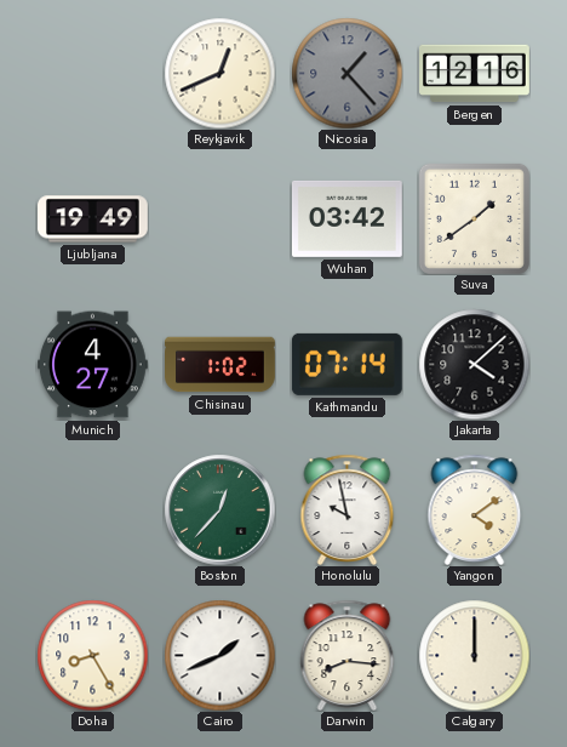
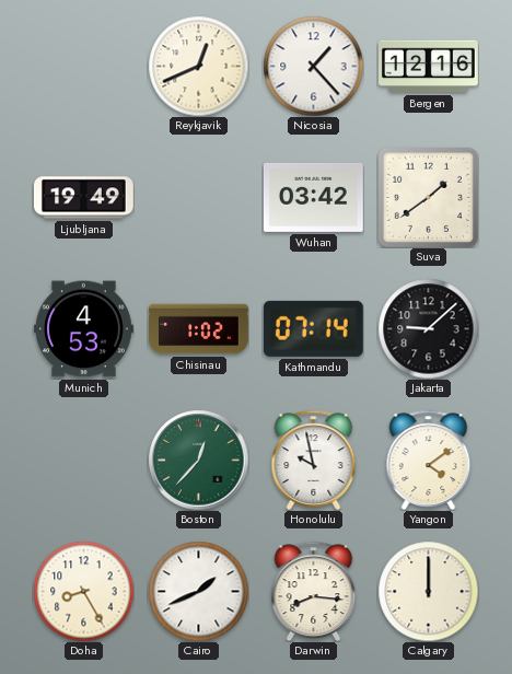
Nicosia dial: grey -> white
Munich: 4:27 -> 4:53
Jakarta: 4:08 -> 9:08
